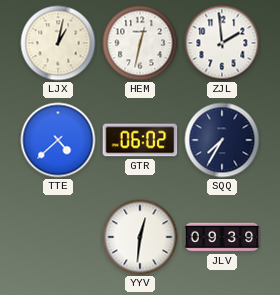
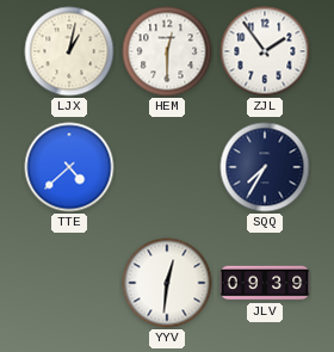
HEM: 12:32 -> 12:30
ZJL: 1:59 -> 1:54
GTR: 06:02 -> none
